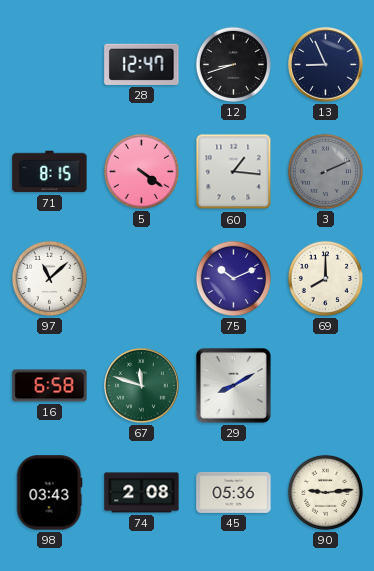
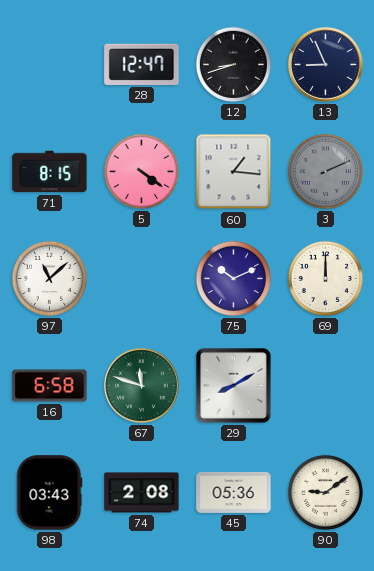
69: 8:00 -> 12:00
90: 9:14 -> 9:09
